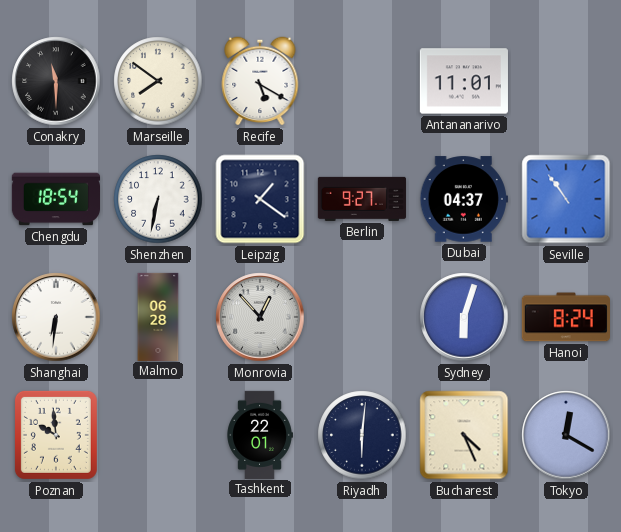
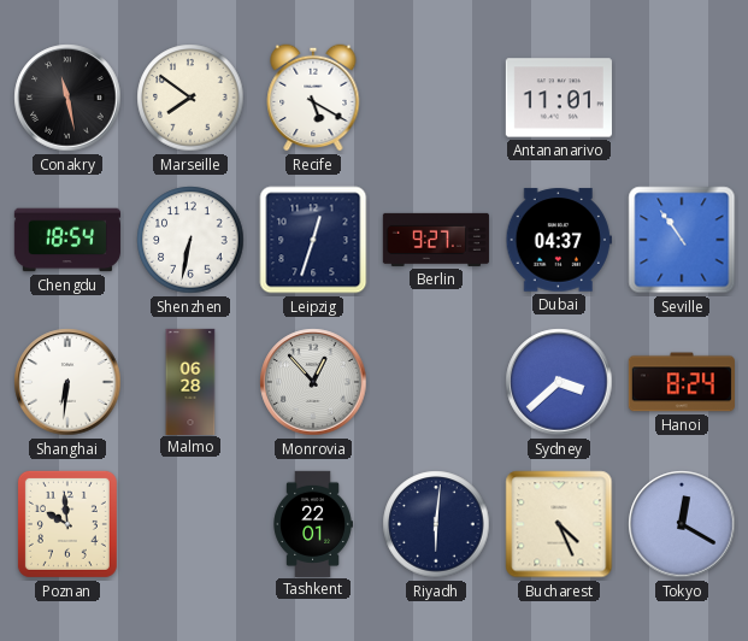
Conakry: 11:30 -> 11:28
Leipzig: 1:21 -> 12:33
Sydney: 6:03 -> 3:38
